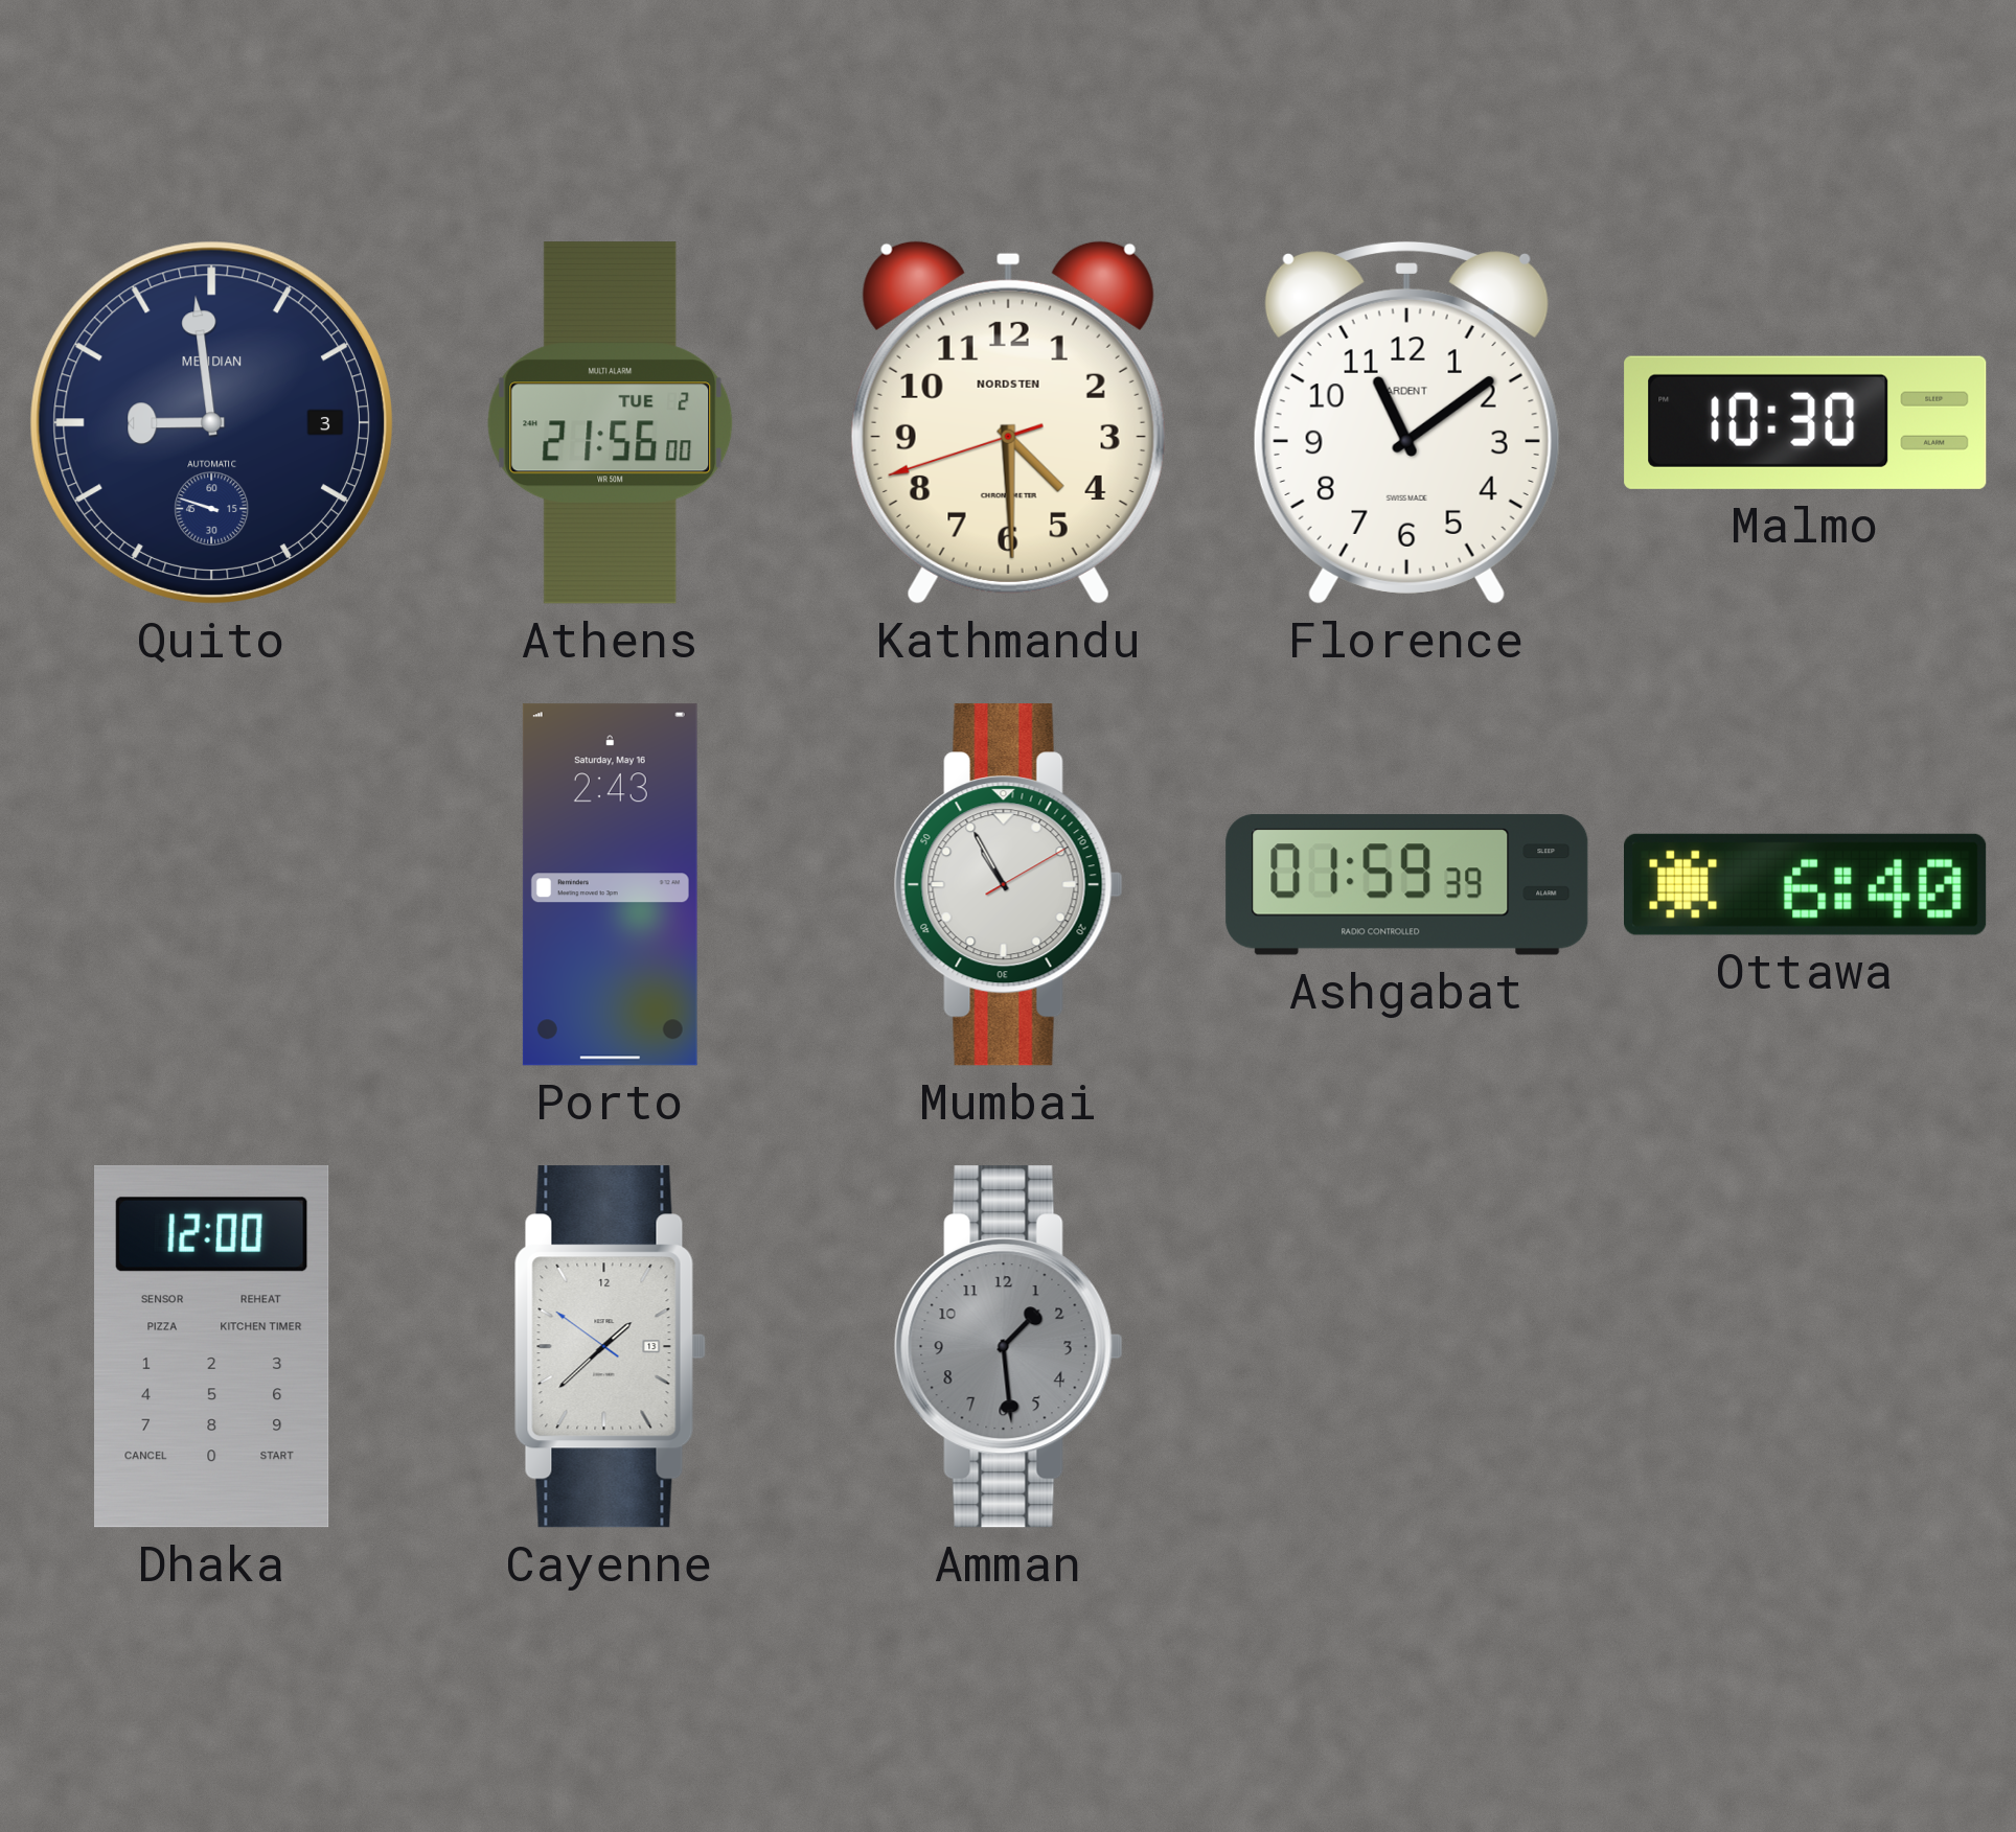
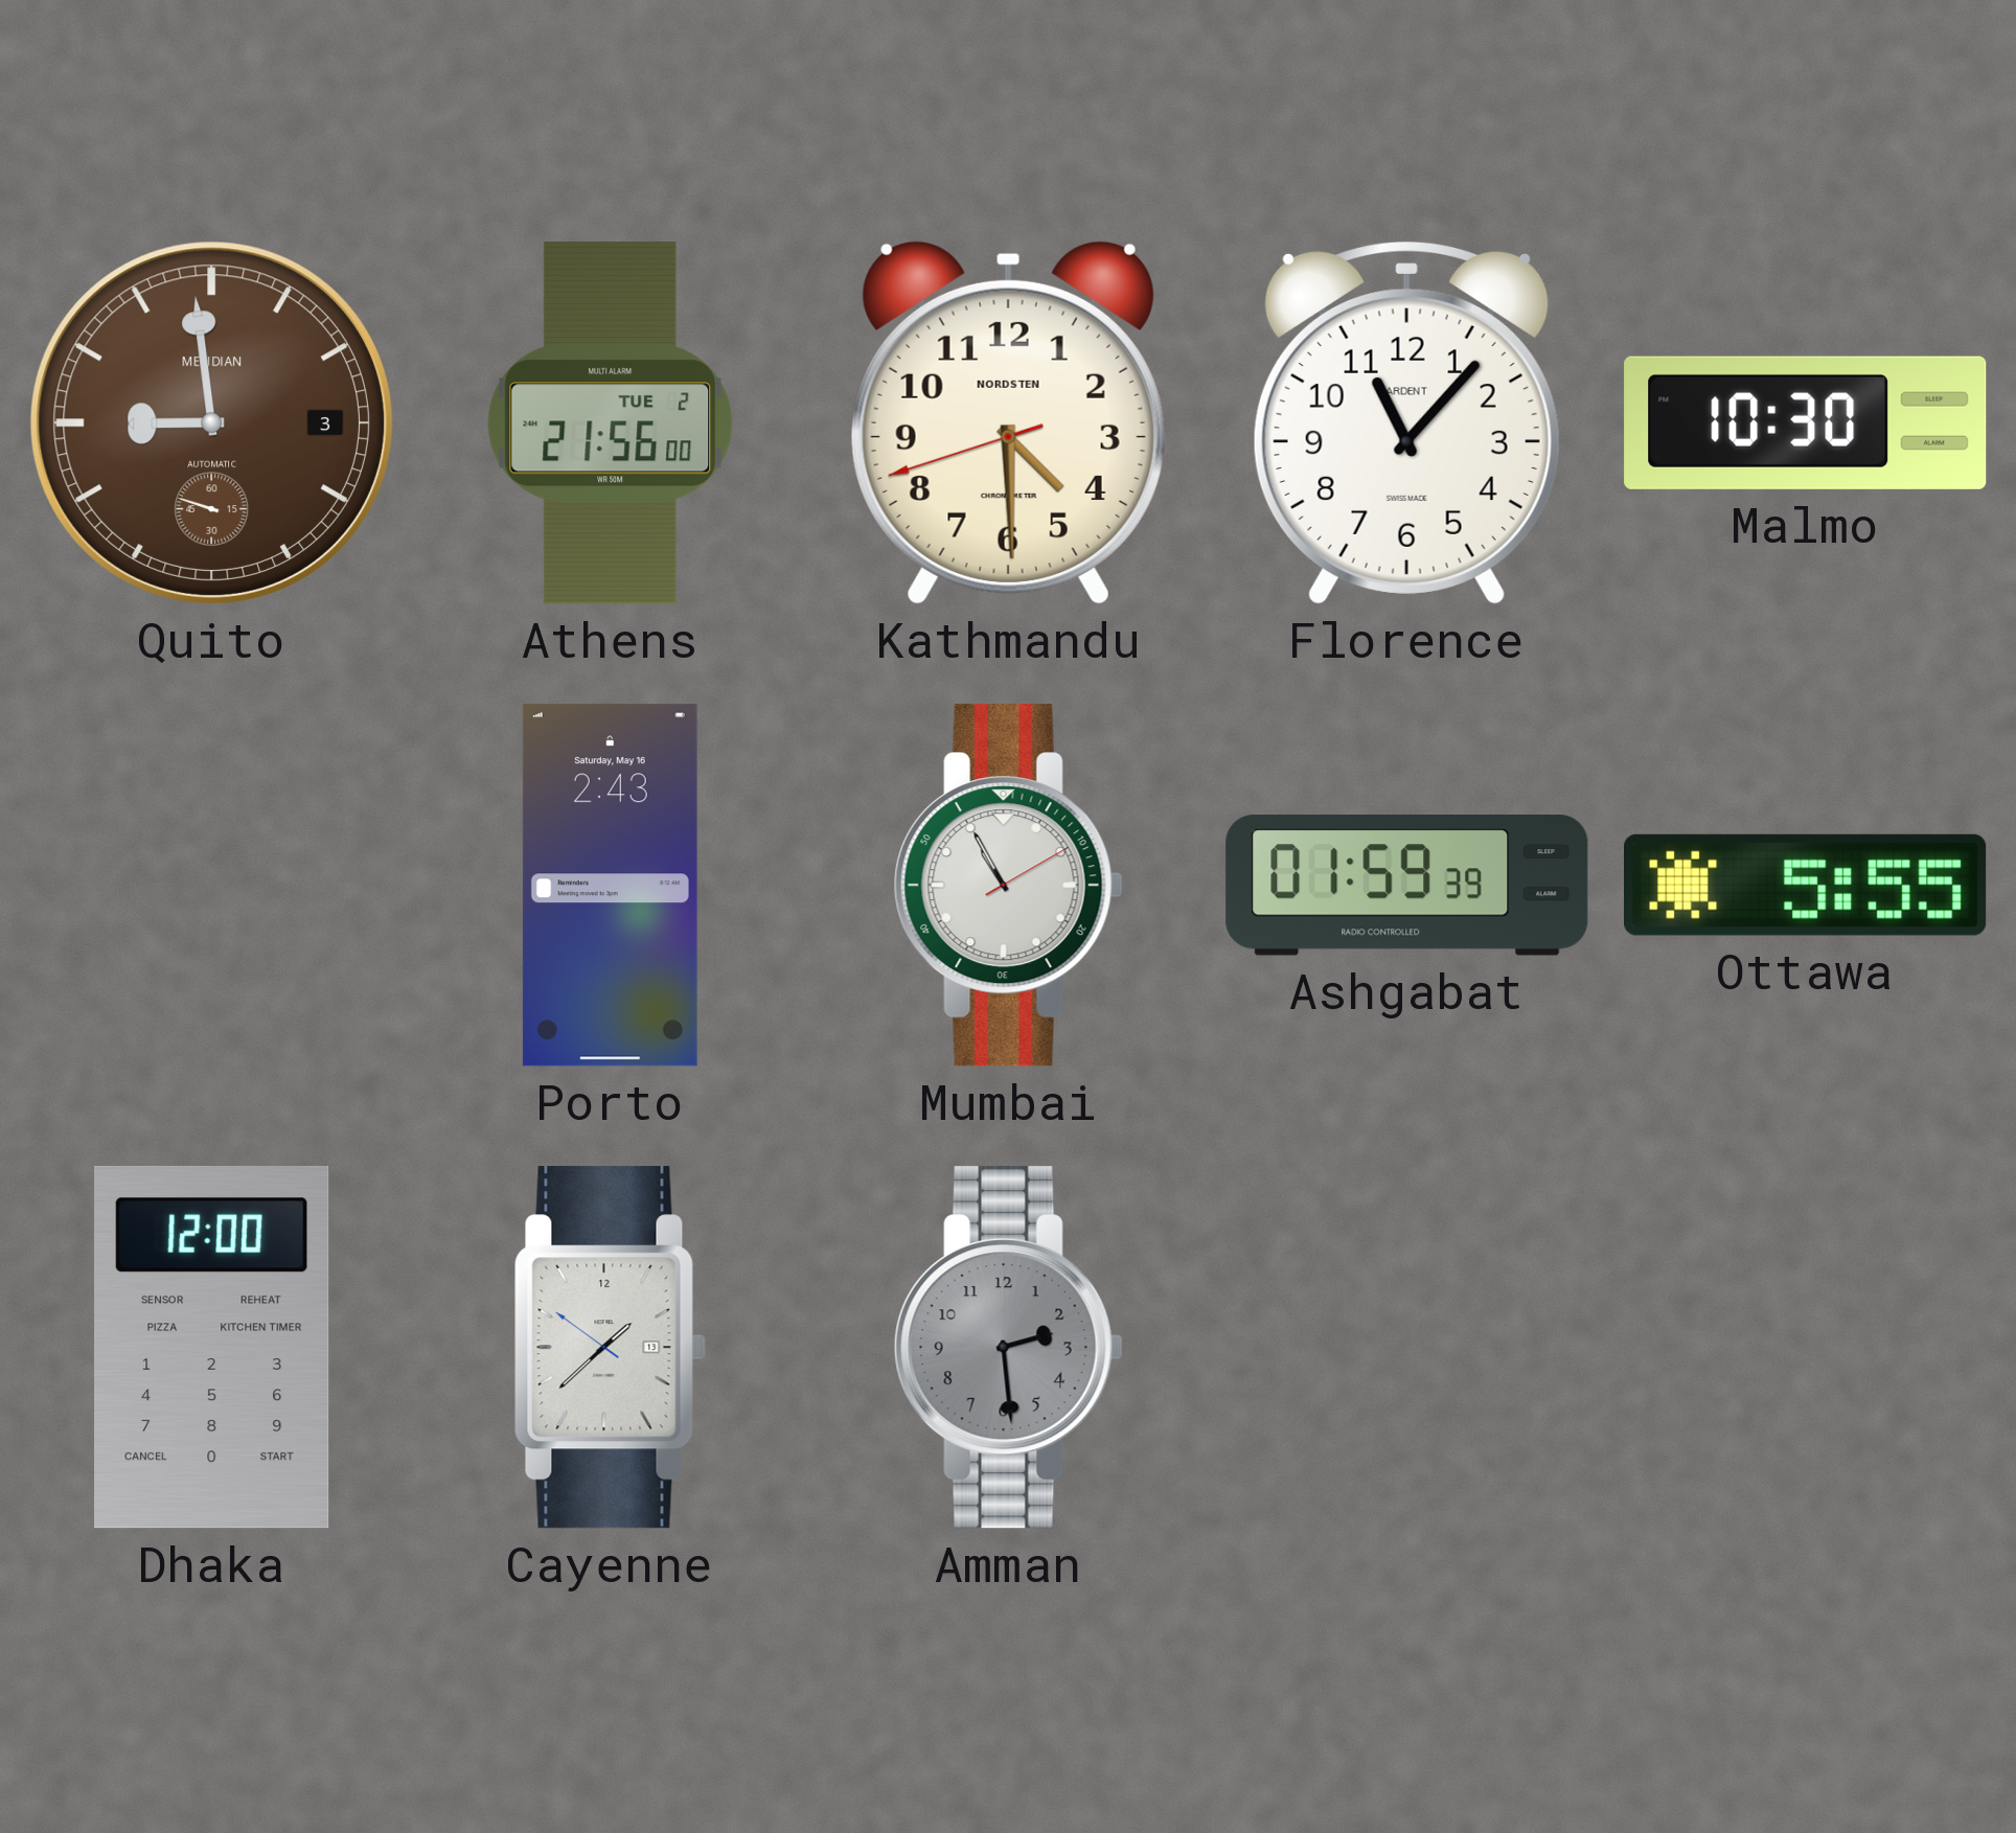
Quito dial: navy -> brown
Florence: 11:09 -> 11:07
Ottawa: 6:40 -> 5:55
Amman: 1:29 -> 2:29
